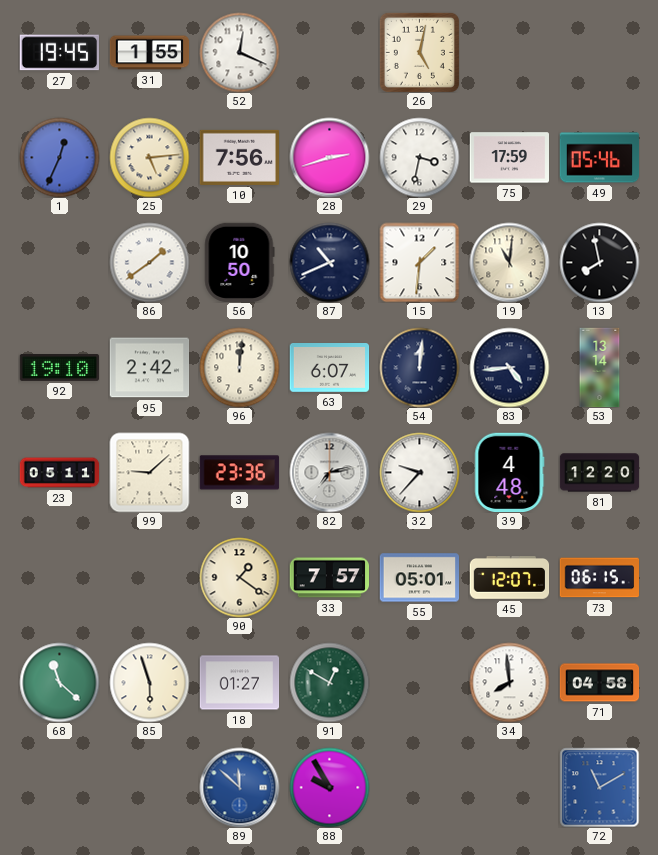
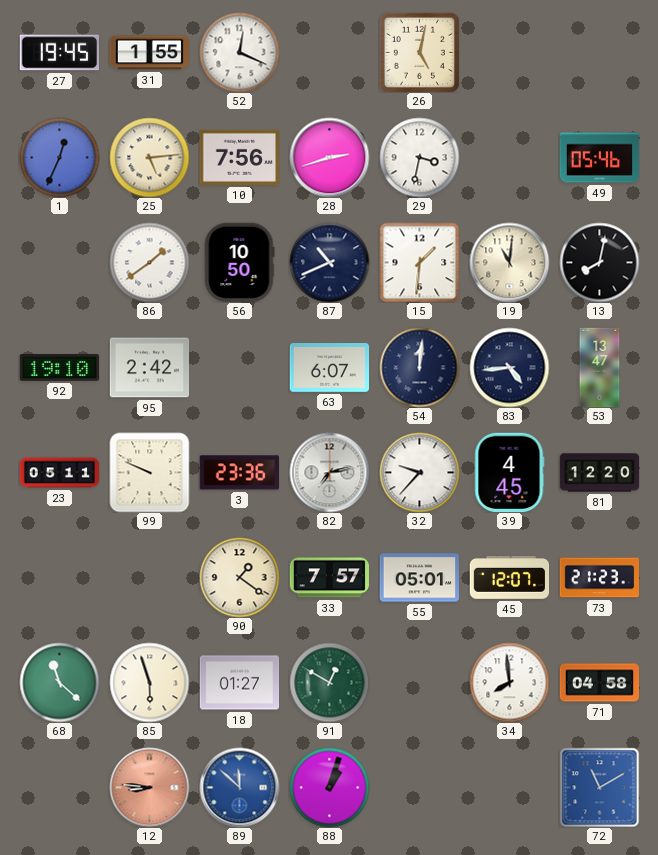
75: 17:59 -> none
13: 7:58 -> 8:02
96: 12:01 -> none
53: 13:14 -> 13:47
99: 9:08 -> 9:49
39: 4:48 -> 4:45
73: 06:15 -> 21:23
12: none -> 8:46
88: 9:55 -> 1:03
